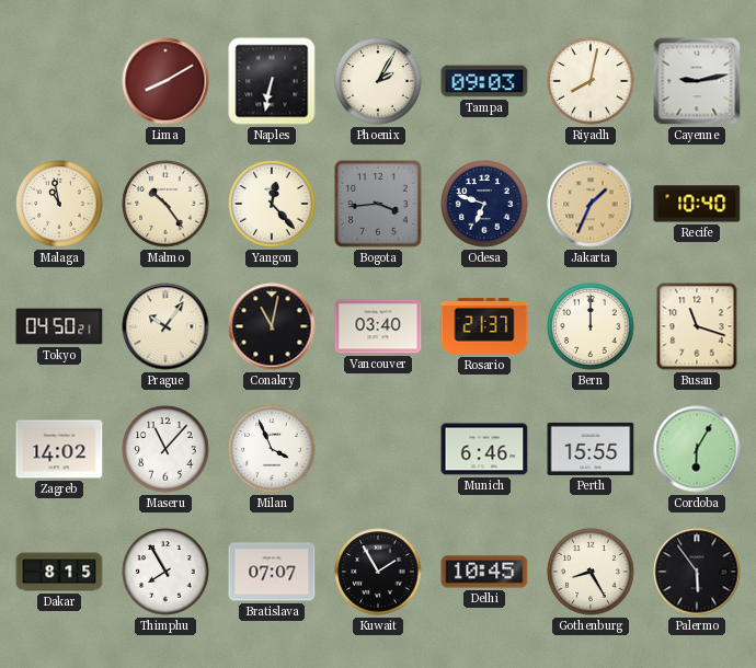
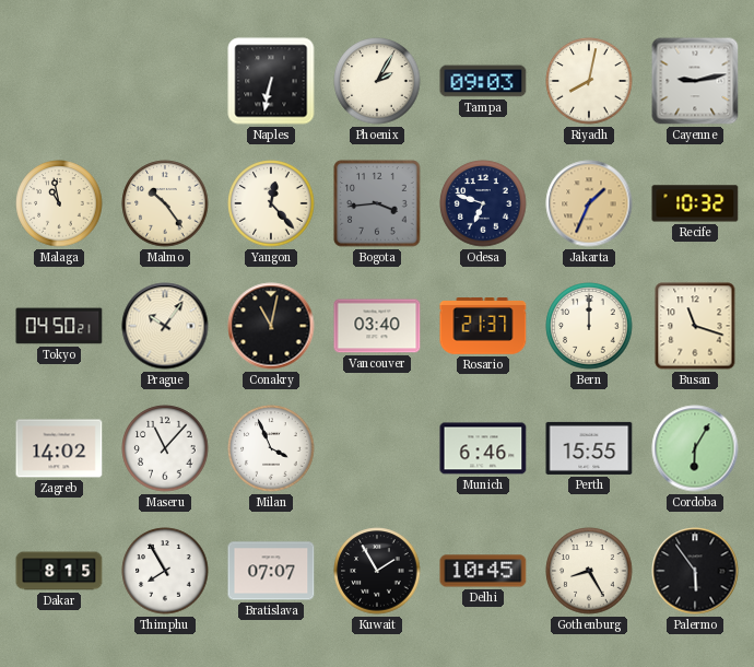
Lima: 8:10 -> none
Recife: 10:40 -> 10:32
